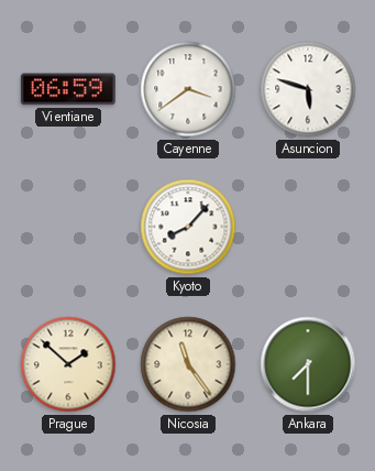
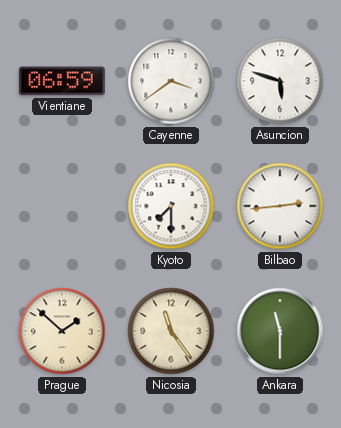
Kyoto: 8:07 -> 7:30
Bilbao: none -> 2:44
Ankara: 7:30 -> 11:30
